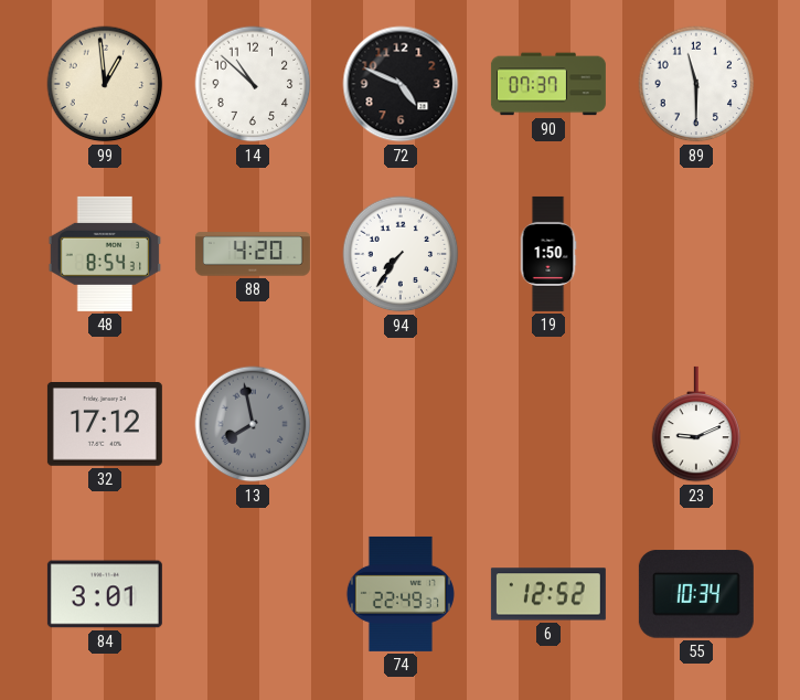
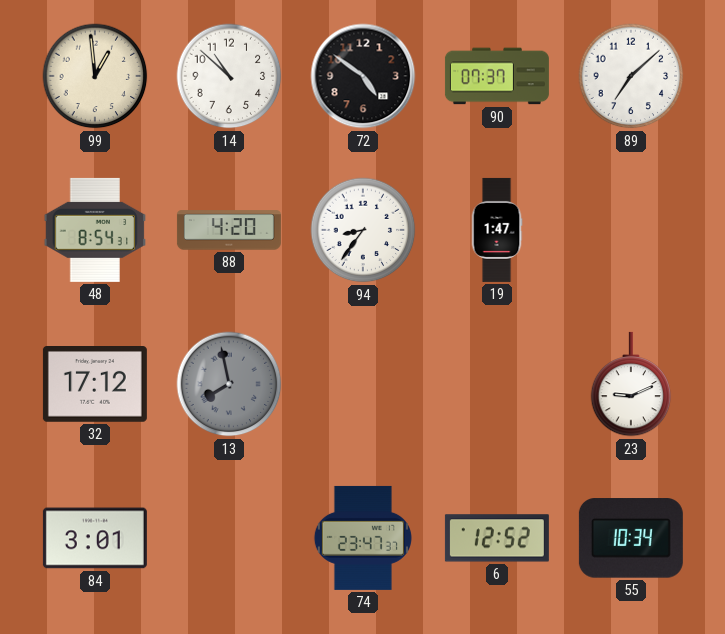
72: 4:49 -> 4:51
89: 11:30 -> 7:08
94: 7:36 -> 8:36
19: 1:50 -> 1:47
74: 22:49 -> 23:47
